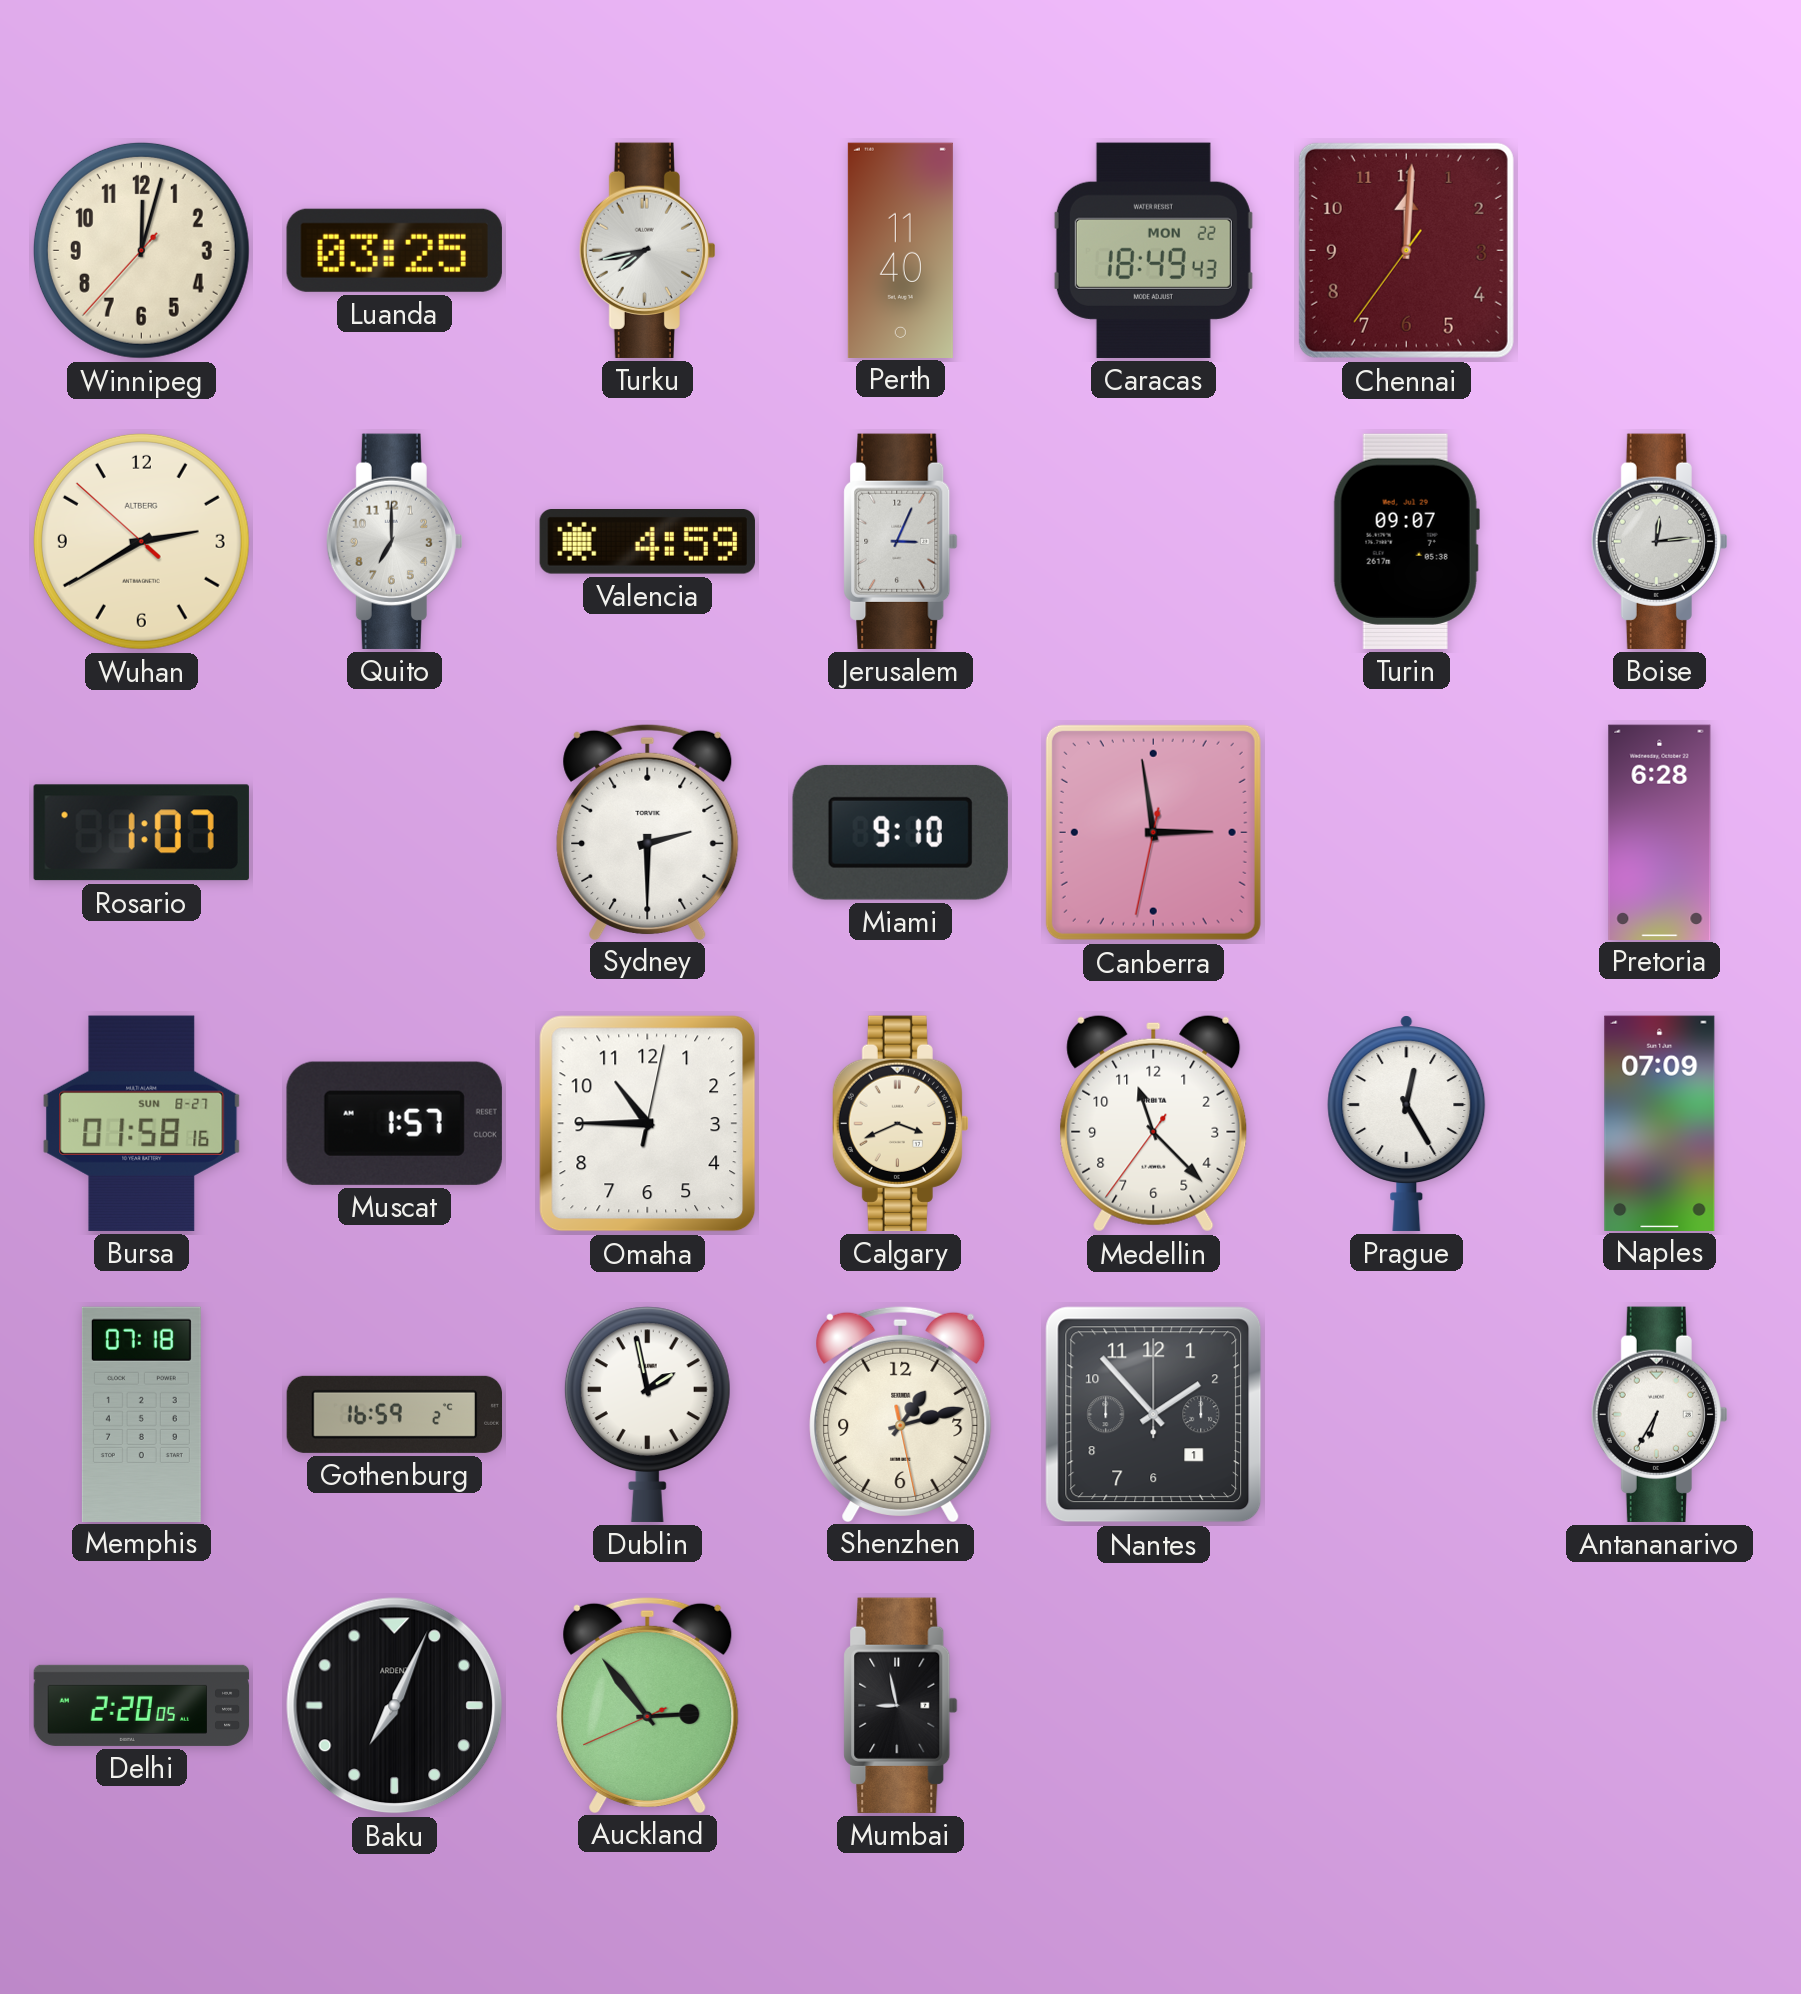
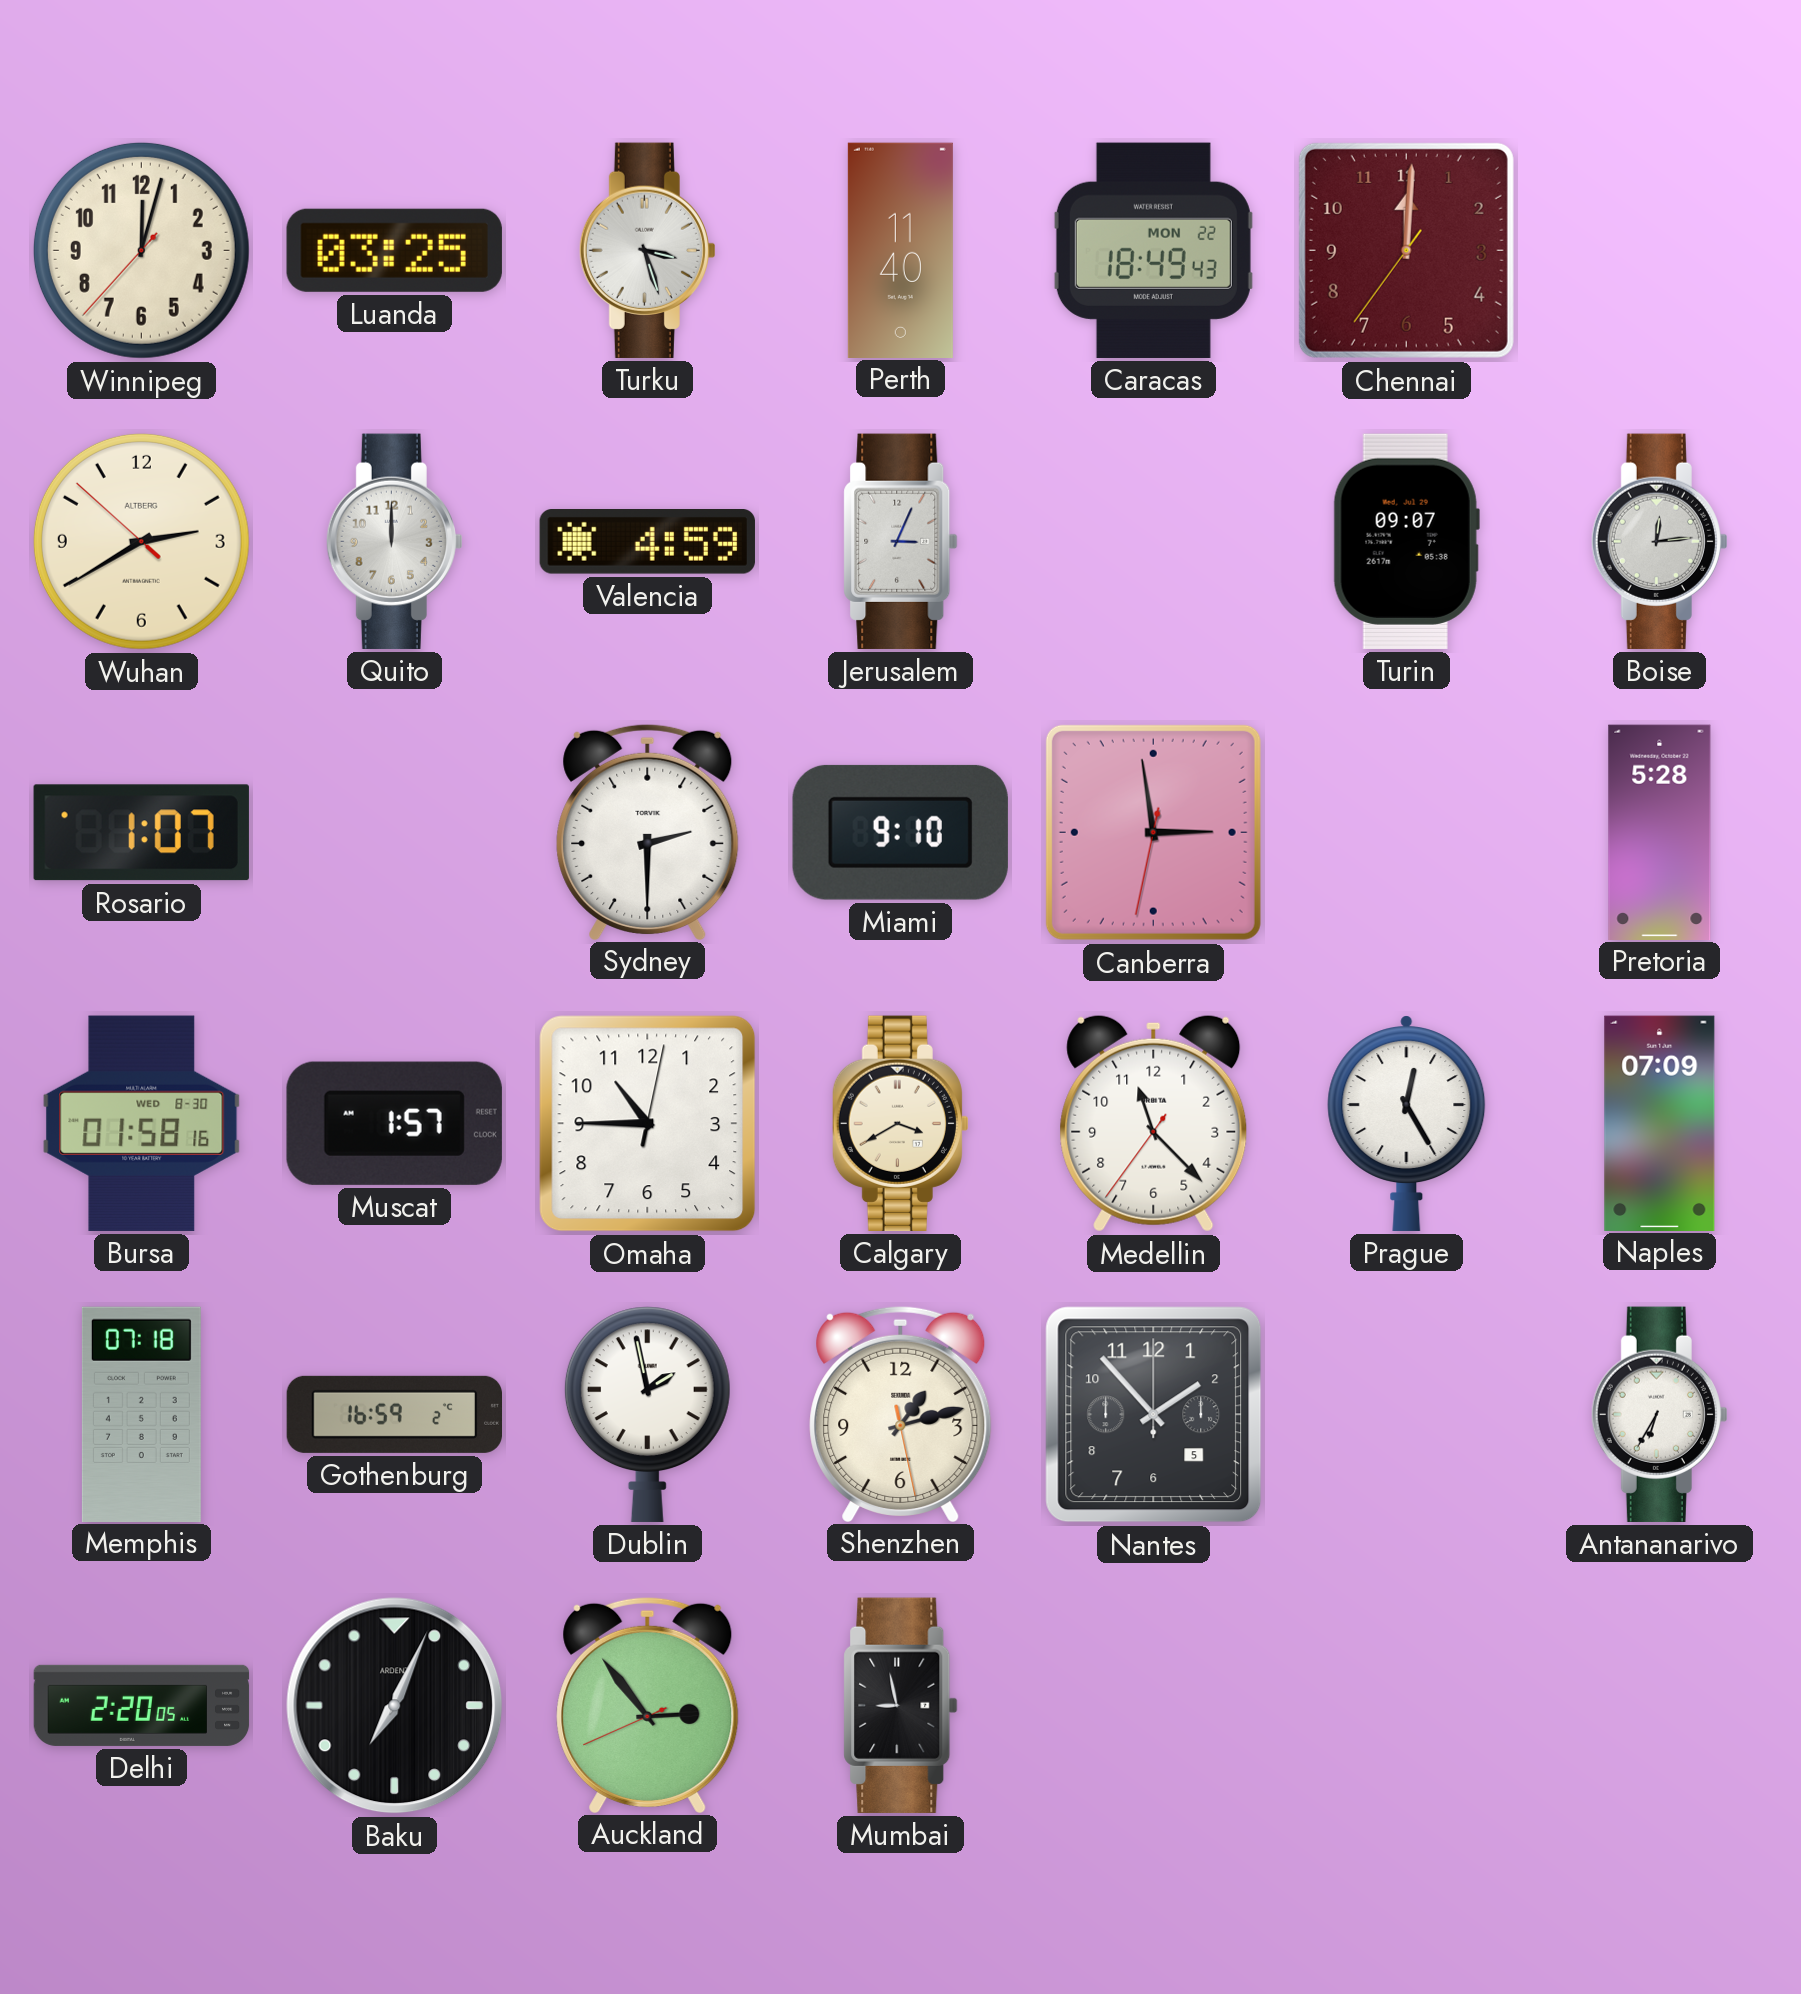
Turku: 7:43 -> 3:27
Quito: 7:00 -> 12:00
Pretoria: 6:28 -> 5:28
Bursa date: SUN 8-27 -> WED 8-30
Calgary: 3:41 -> 3:40
Nantes date: 1 -> 5
